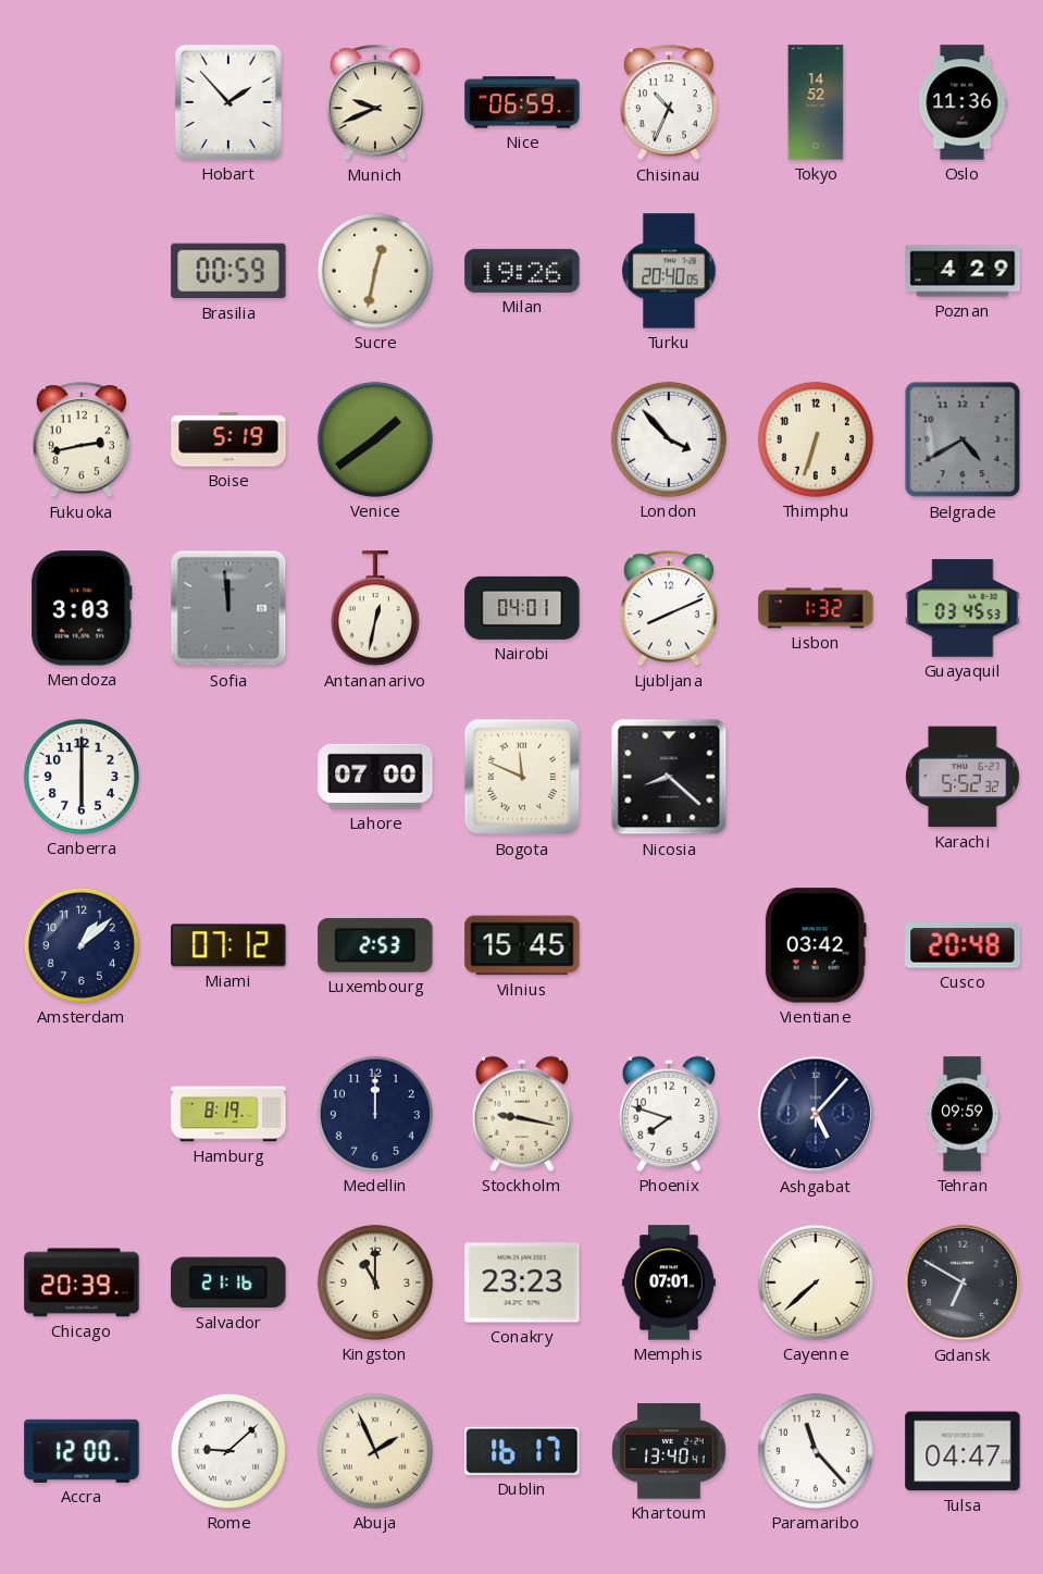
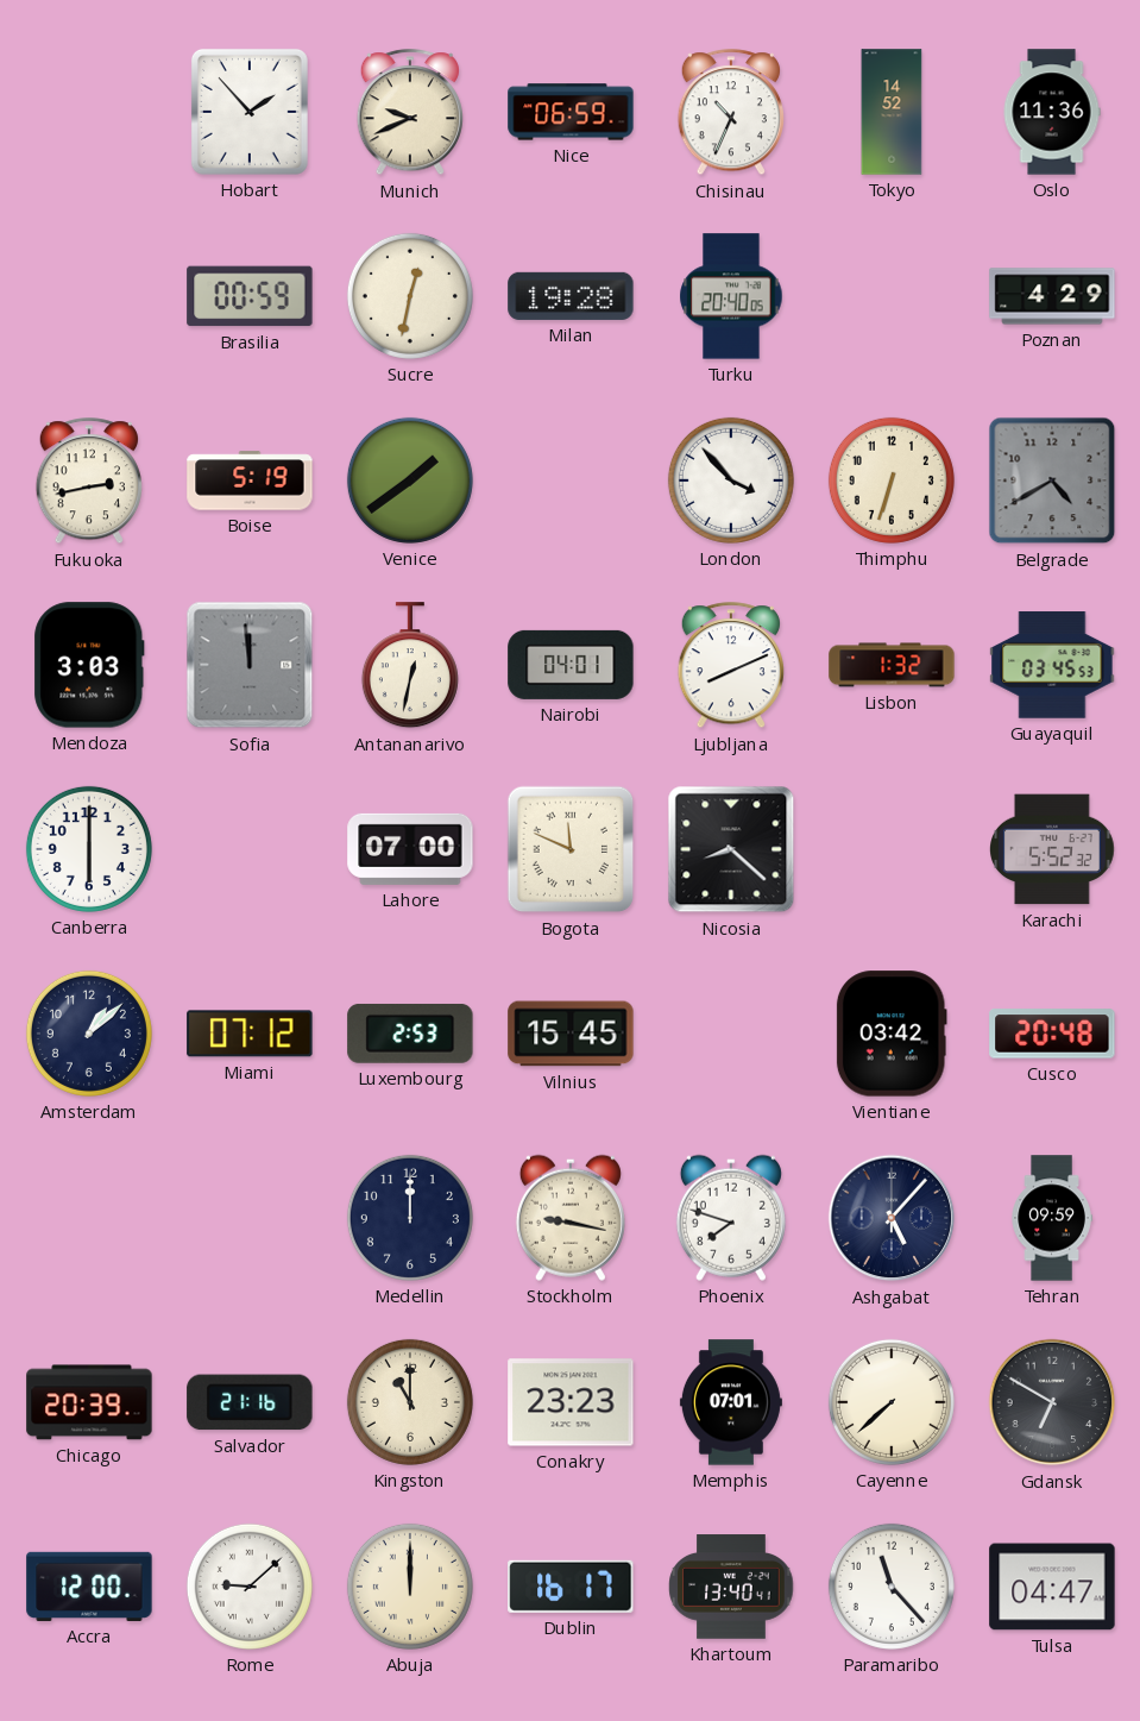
Milan: 19:26 -> 19:28
Hamburg: 8:19 -> none
Abuja: 1:56 -> 12:00
